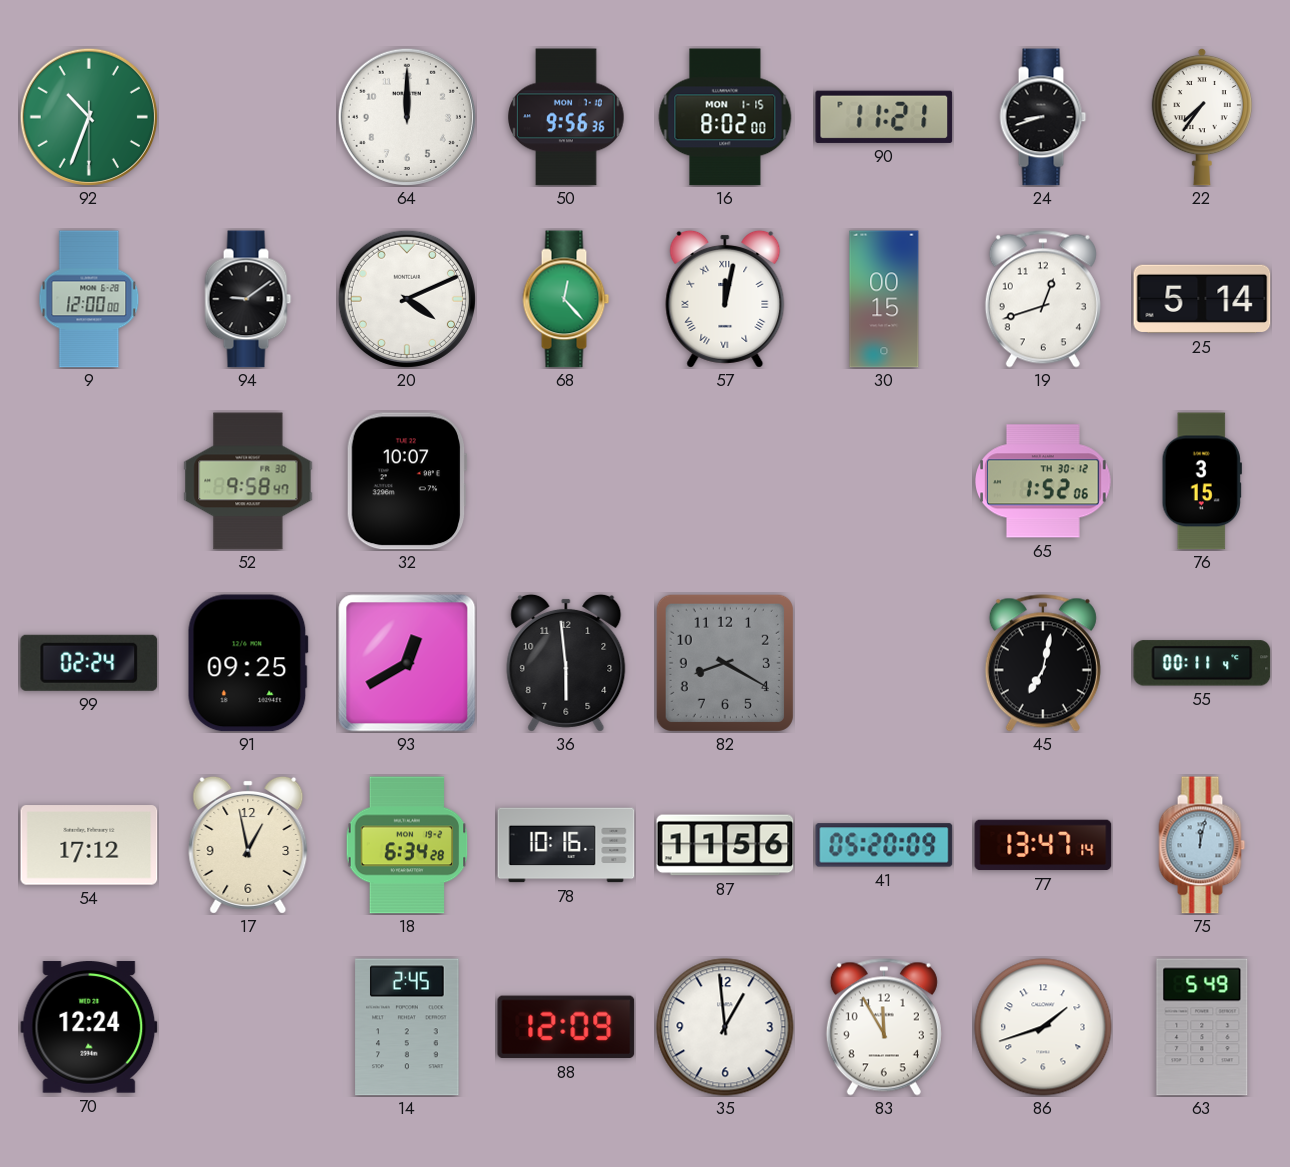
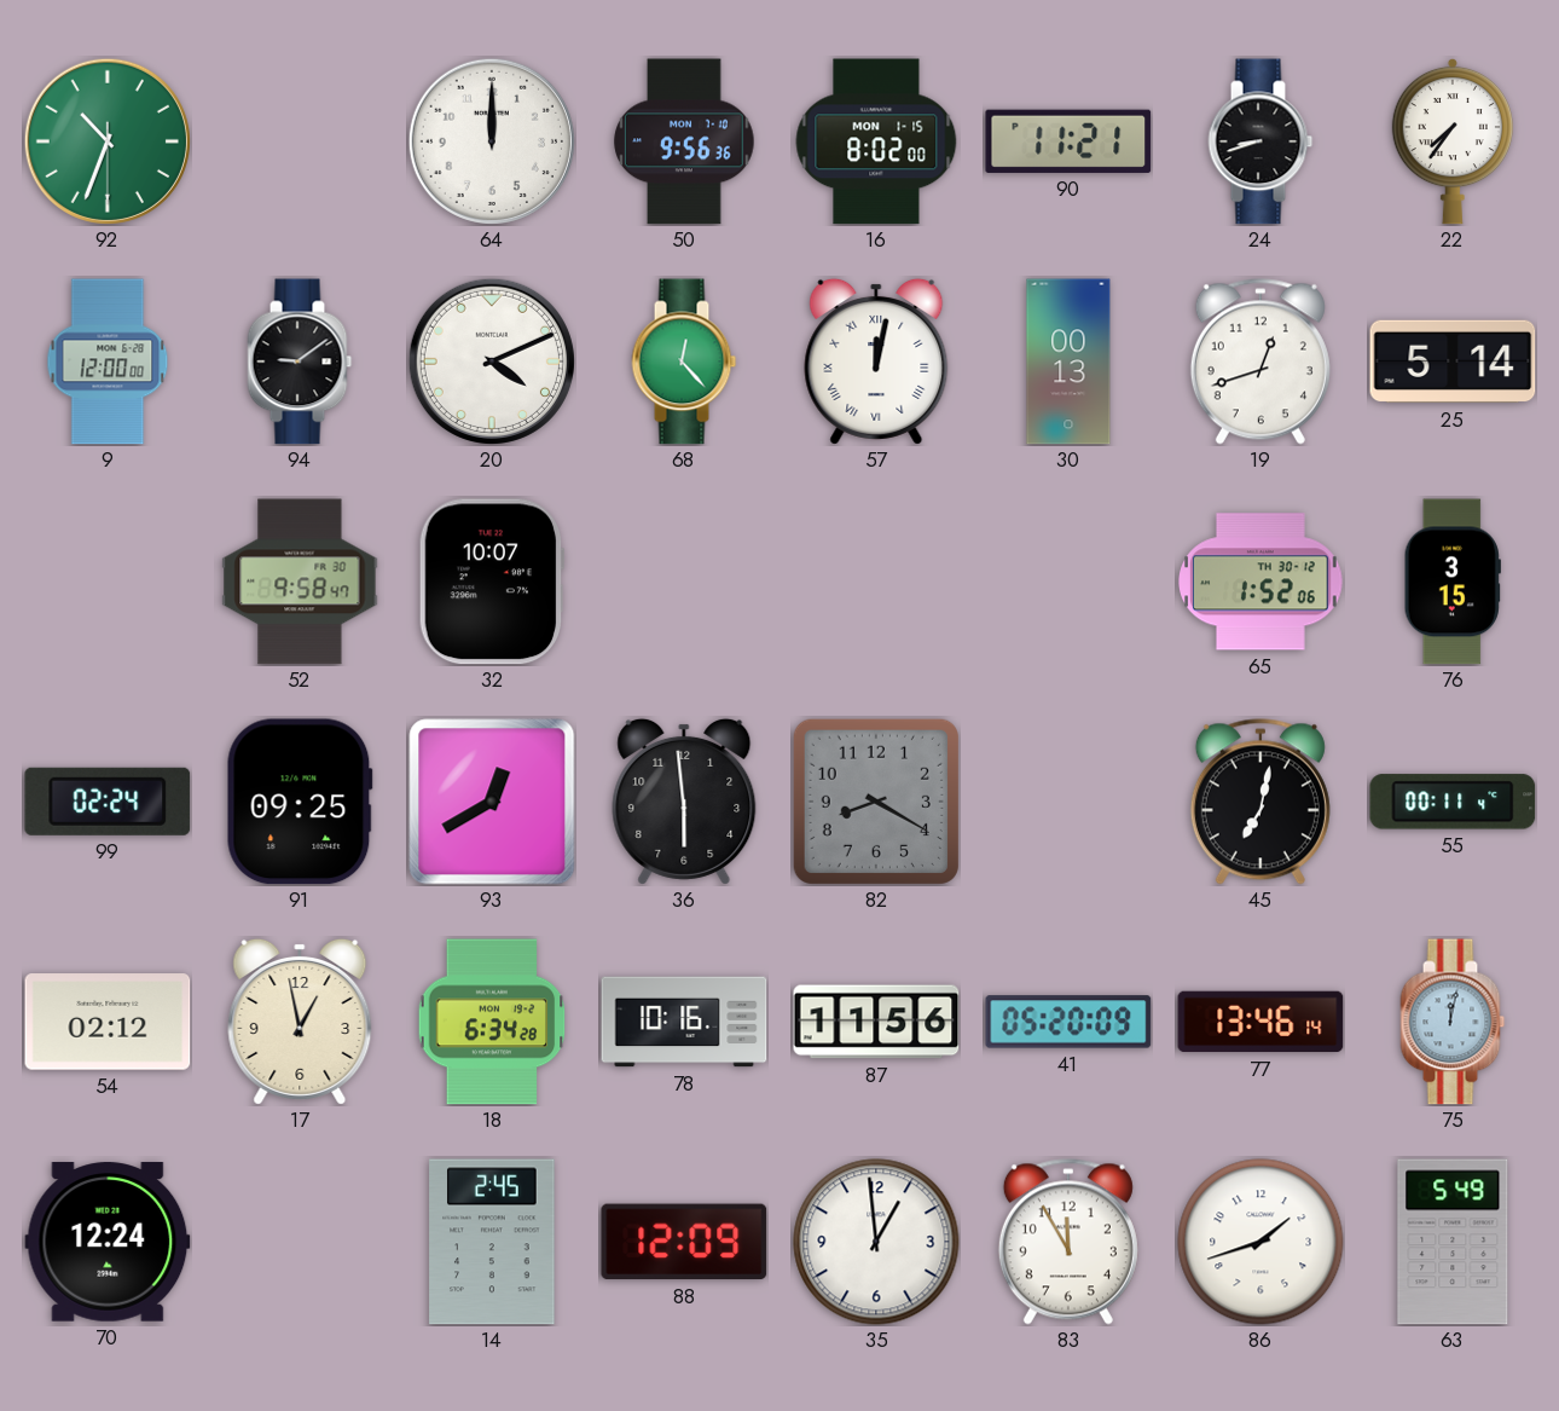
30: 00:15 -> 00:13
54: 17:12 -> 02:12
77: 13:47 -> 13:46
